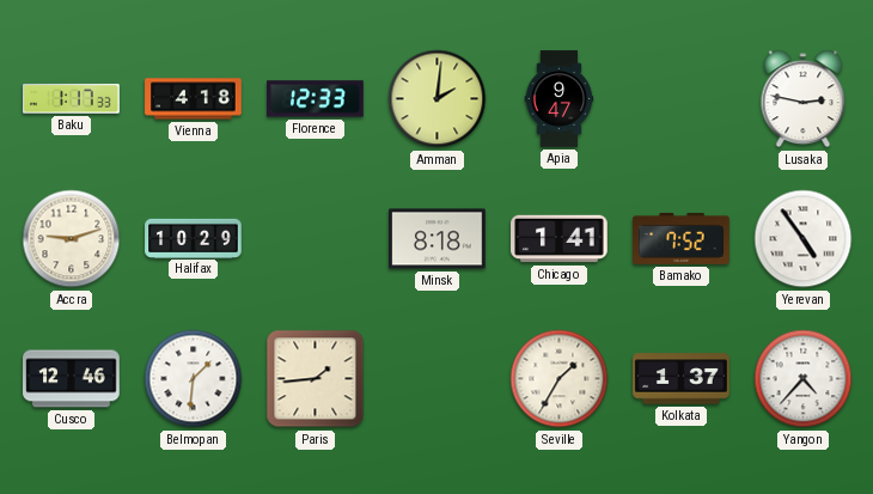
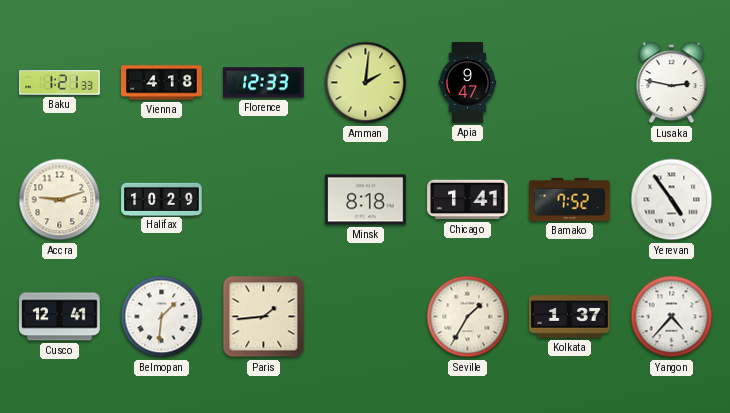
Baku: 1:17 -> 1:21
Cusco: 12:46 -> 12:41
